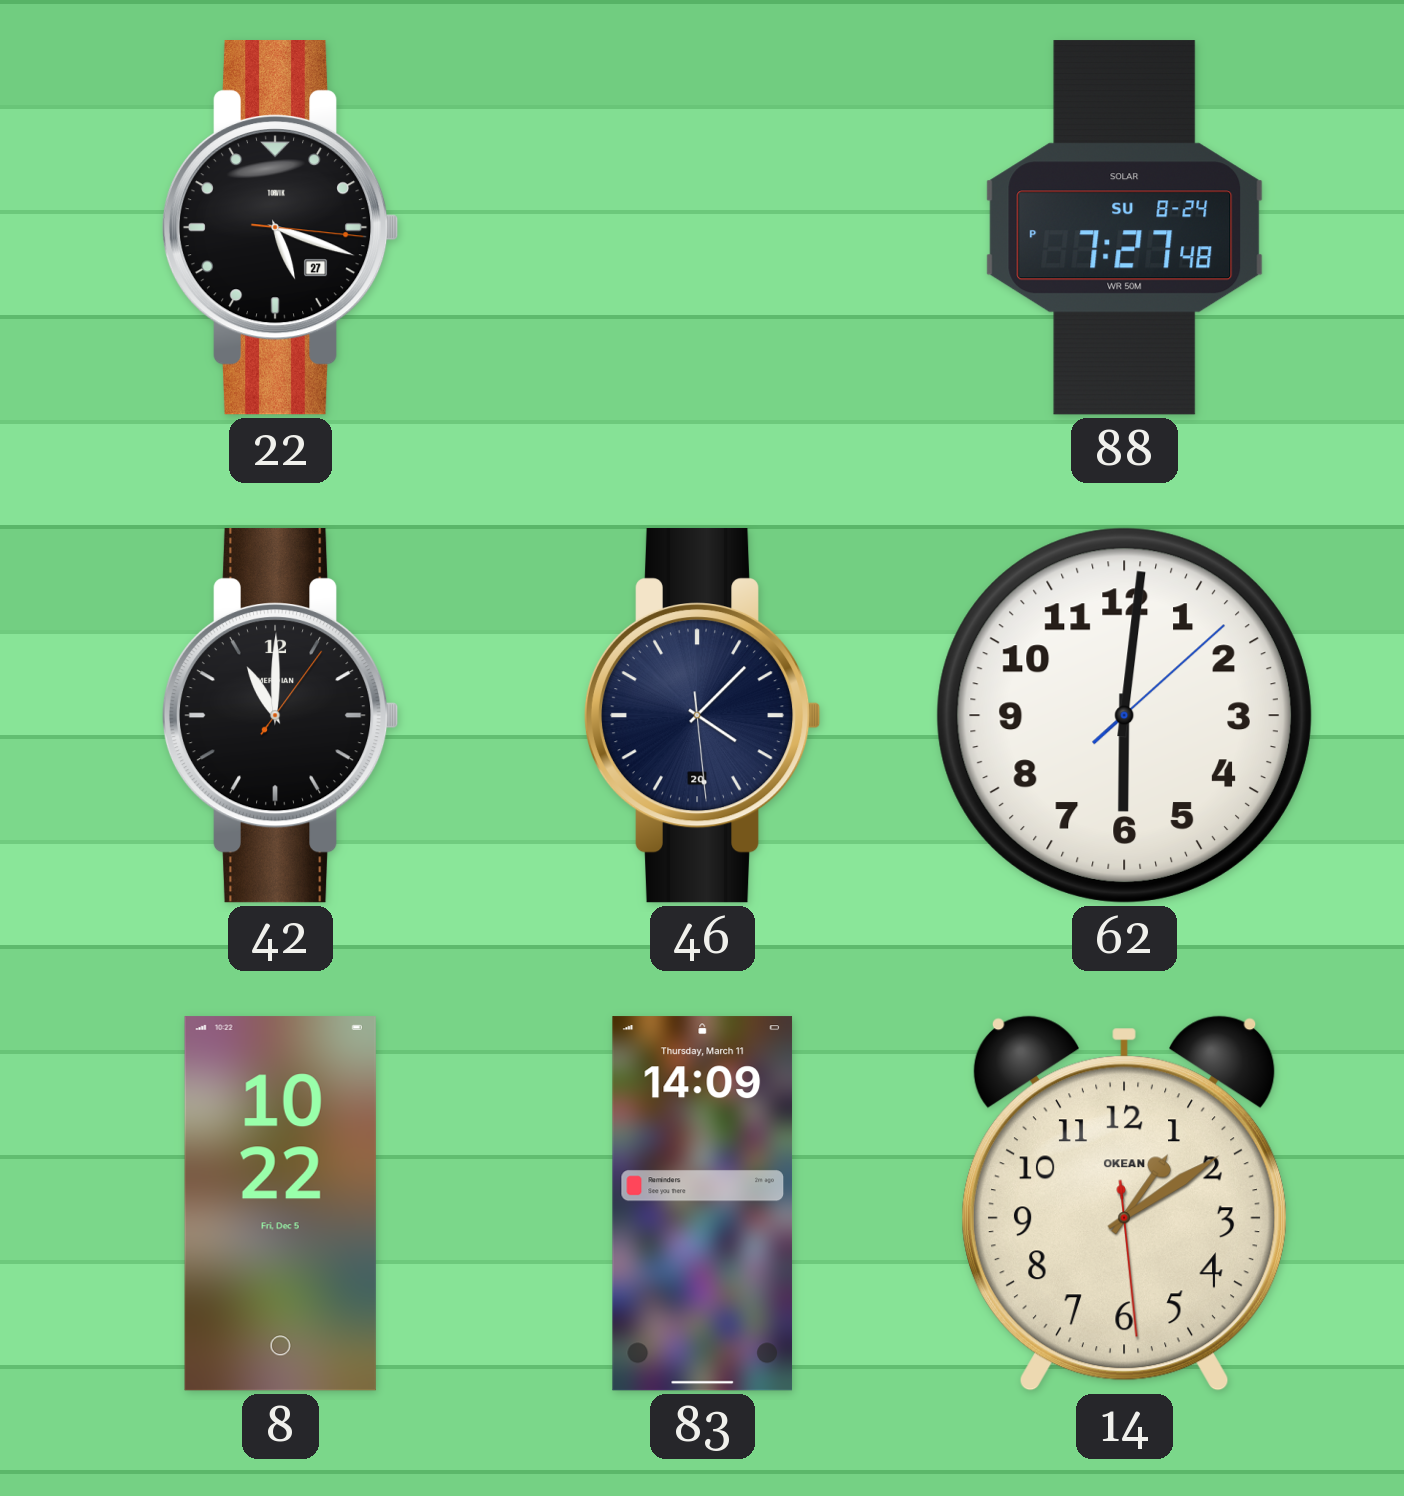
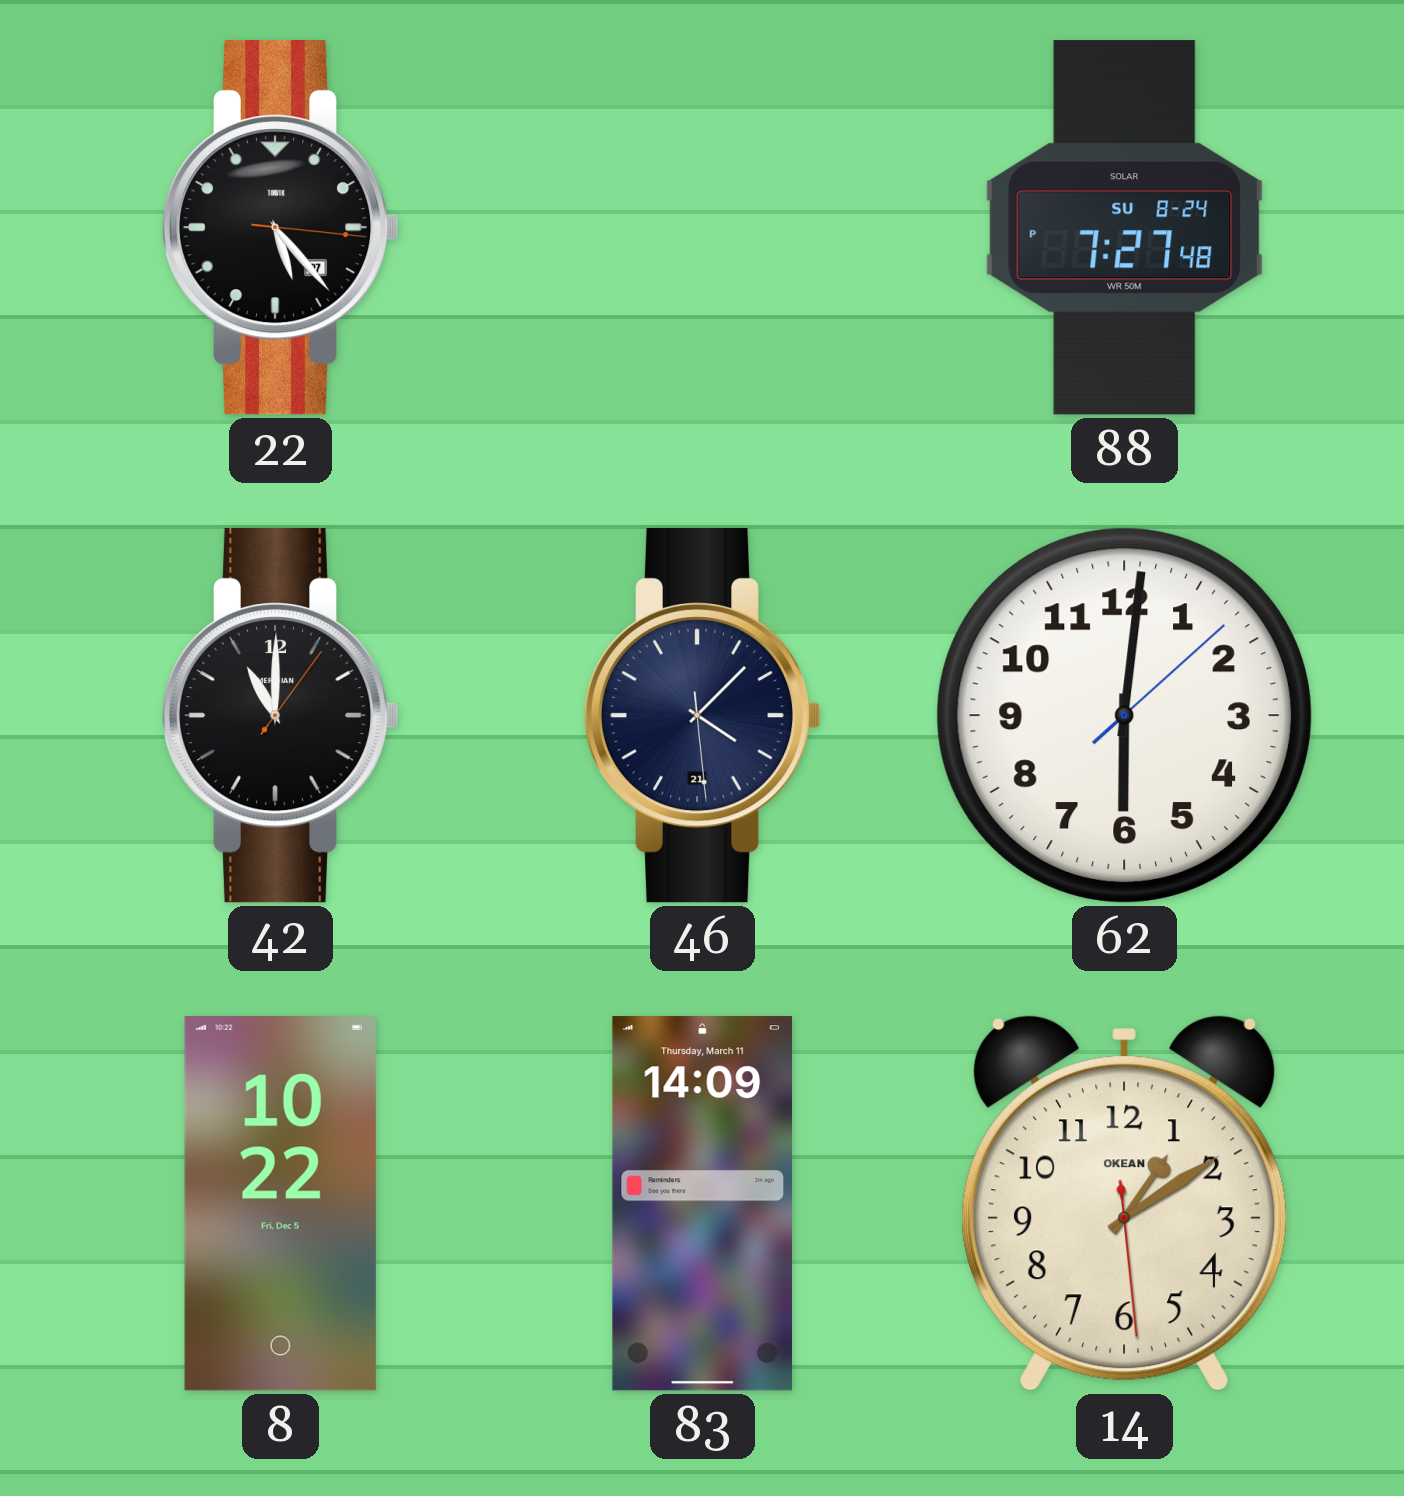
22: 5:18 -> 5:23
46 date: 20 -> 21
